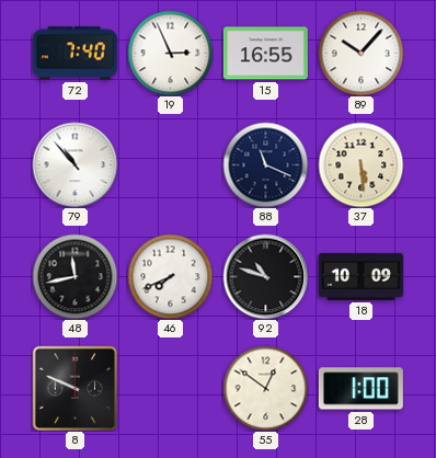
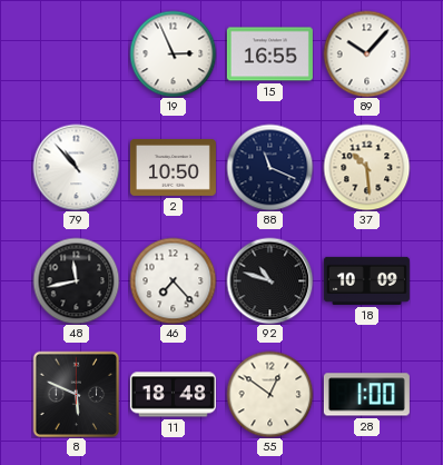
72: 7:40 -> none
2: none -> 10:50
37: 5:29 -> 10:29
46: 7:41 -> 7:23
8: 9:49 -> 5:49
11: none -> 18:48
